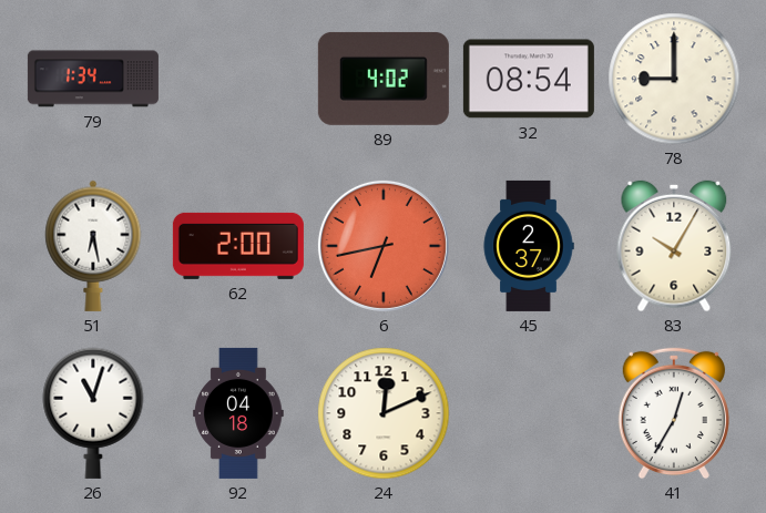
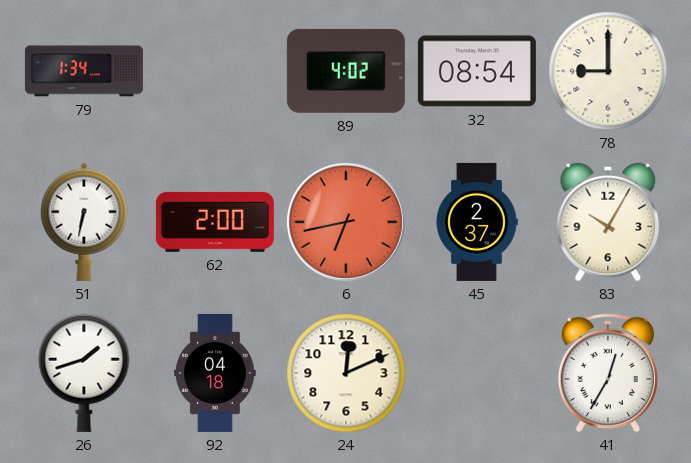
51: 6:28 -> 6:32
26: 11:03 -> 1:42
